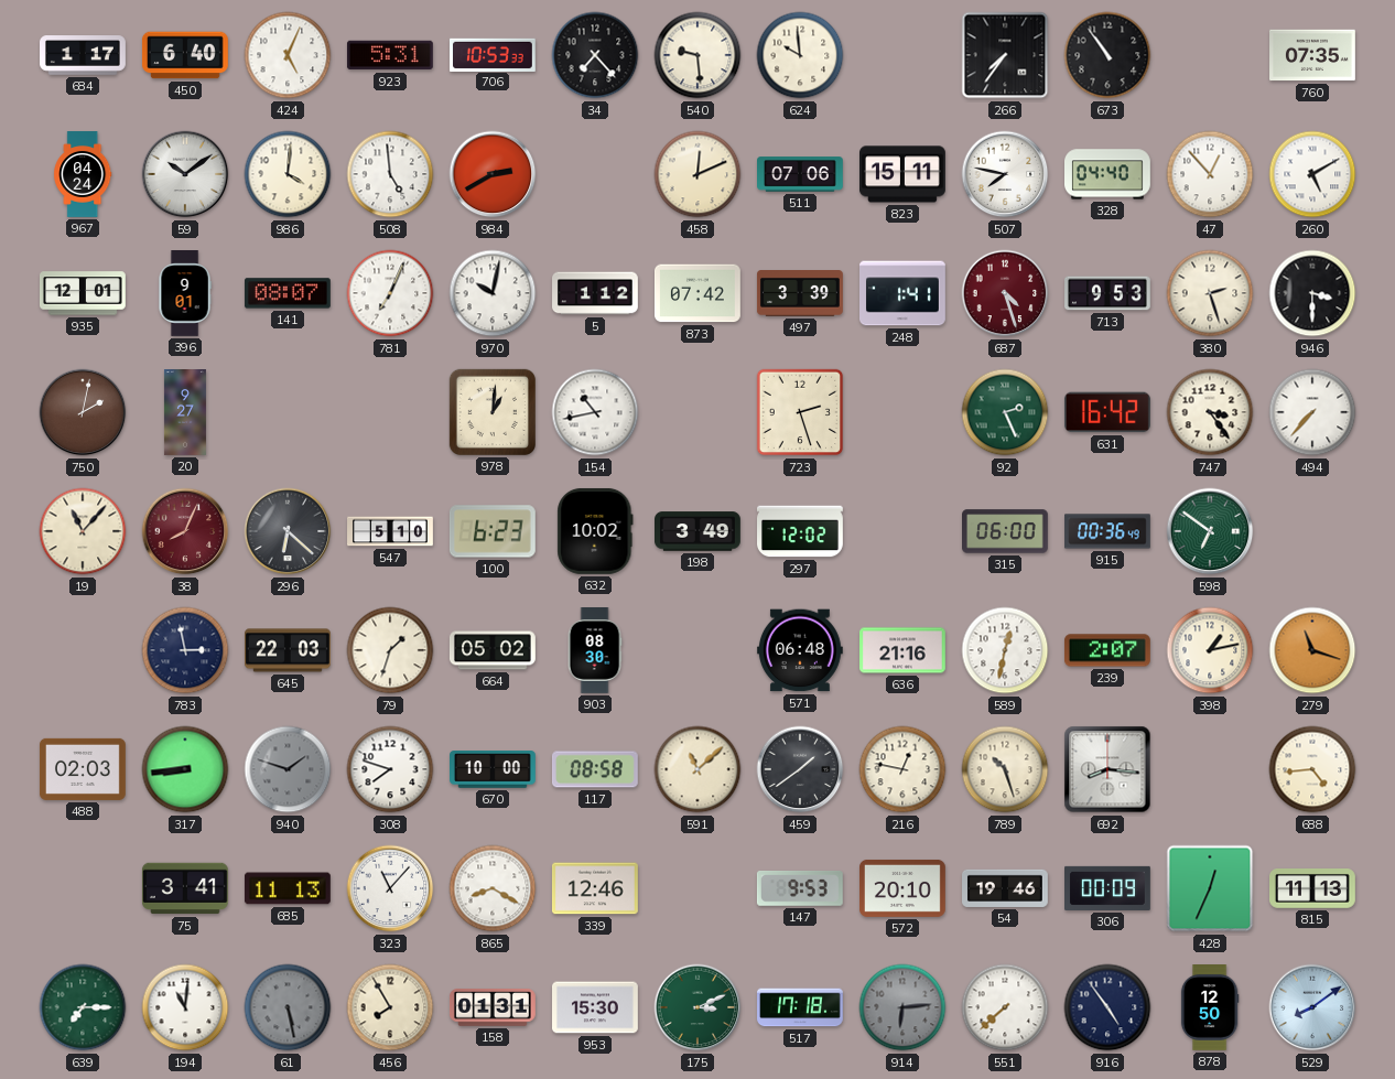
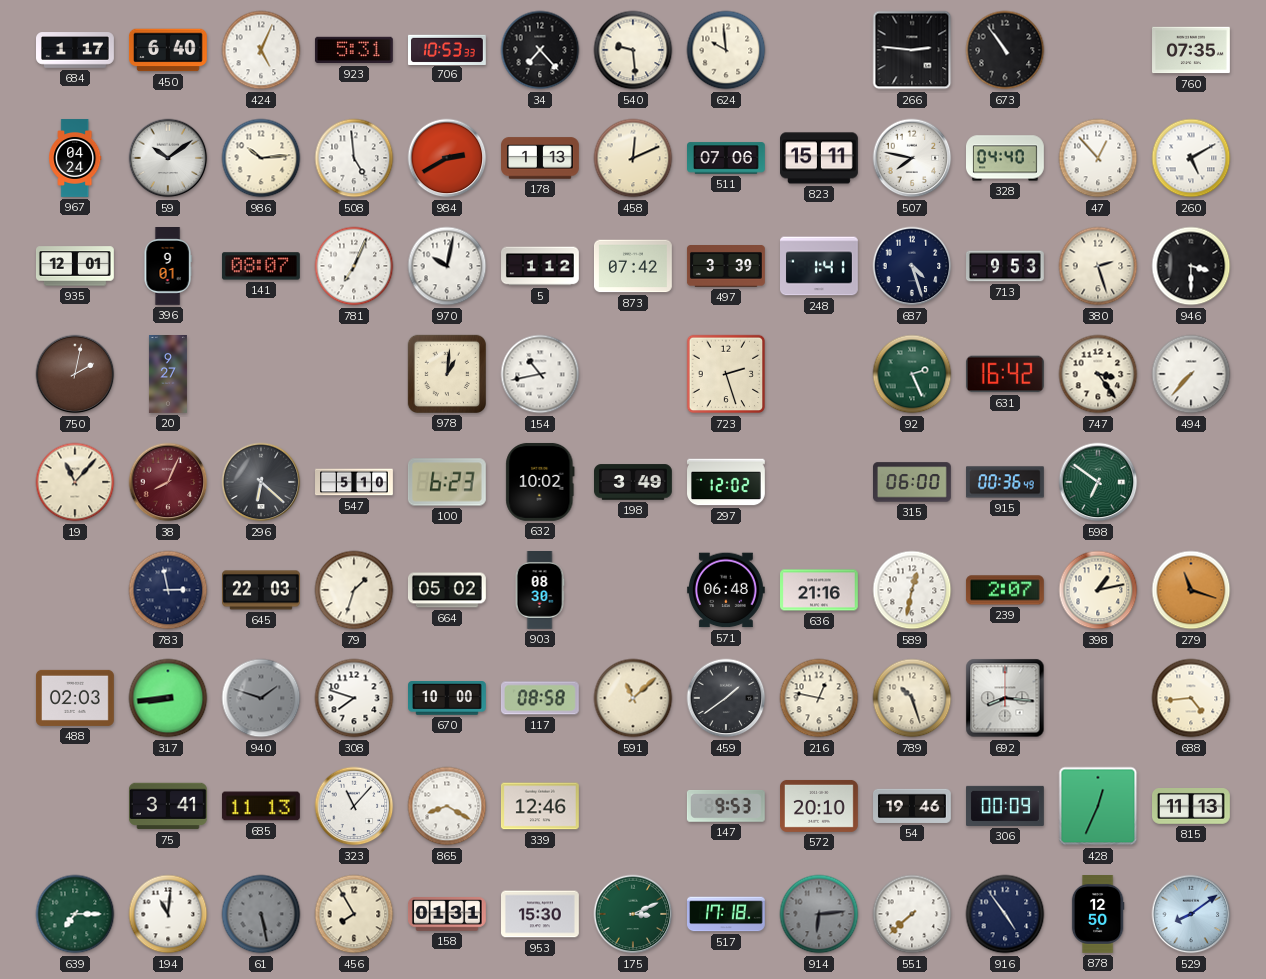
266: 7:36 -> 2:46
986: 4:01 -> 10:14
178: none -> 1:13
687 dial: burgundy -> navy
